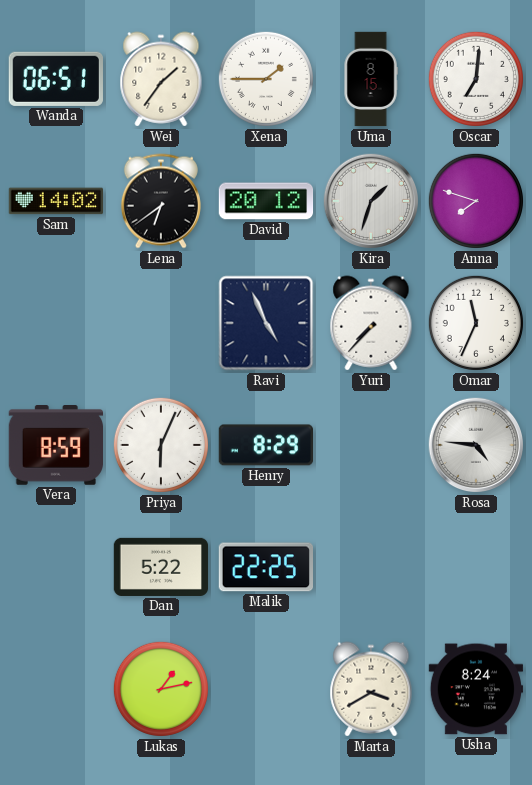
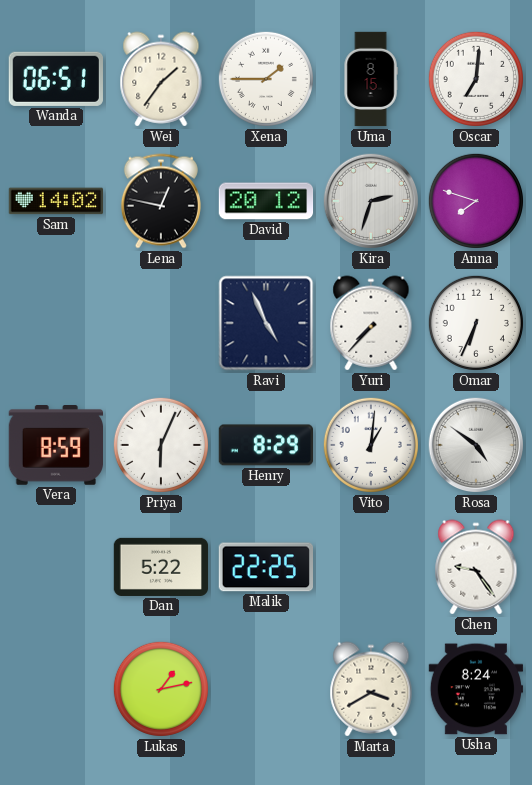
Lena: 6:39 -> 12:47
Kira: 1:33 -> 2:33
Omar: 11:34 -> 6:34
Vito: none -> 1:01
Rosa: 4:46 -> 4:51
Chen: none -> 9:24
